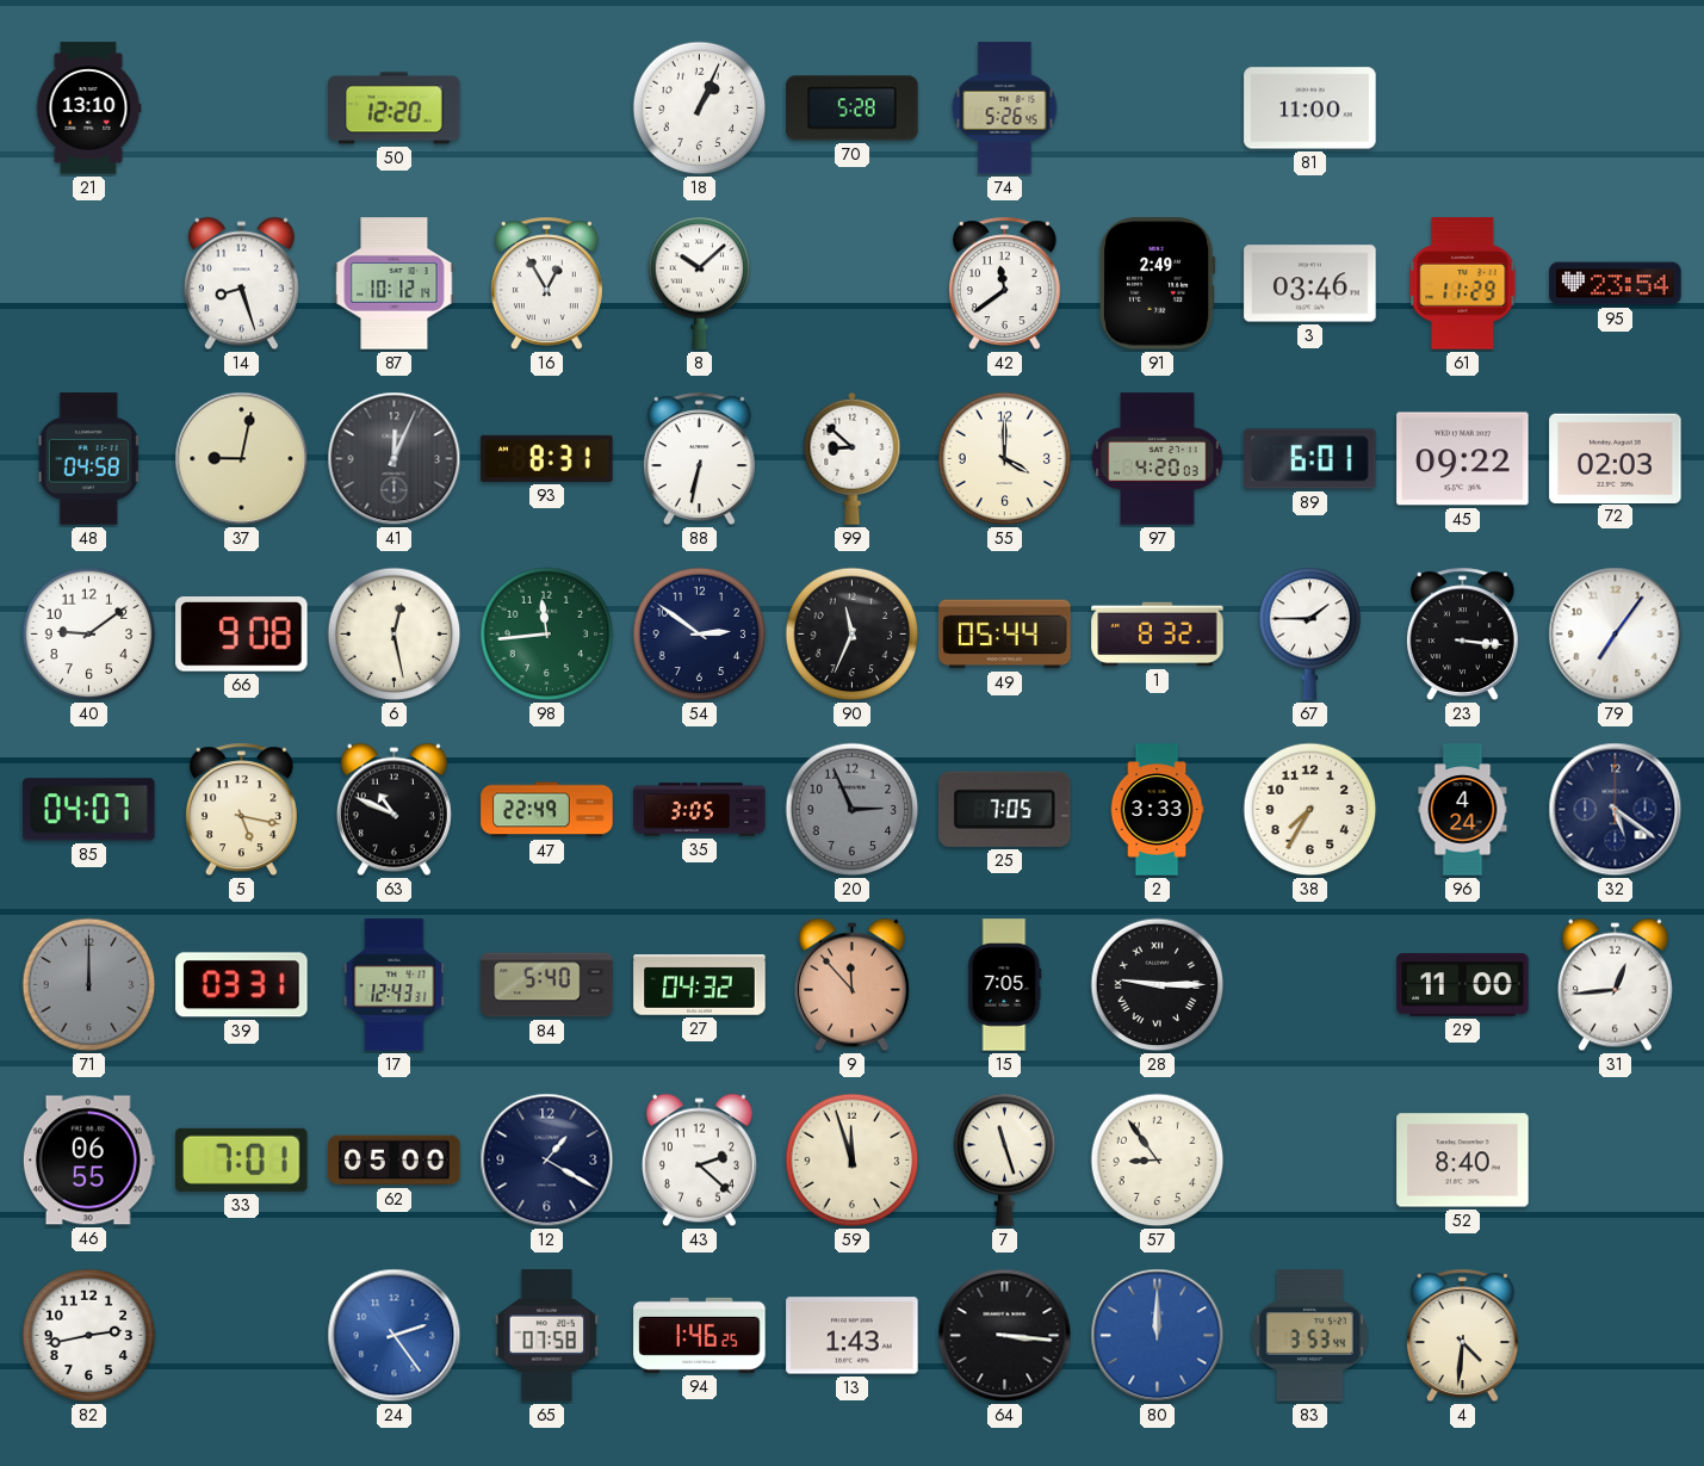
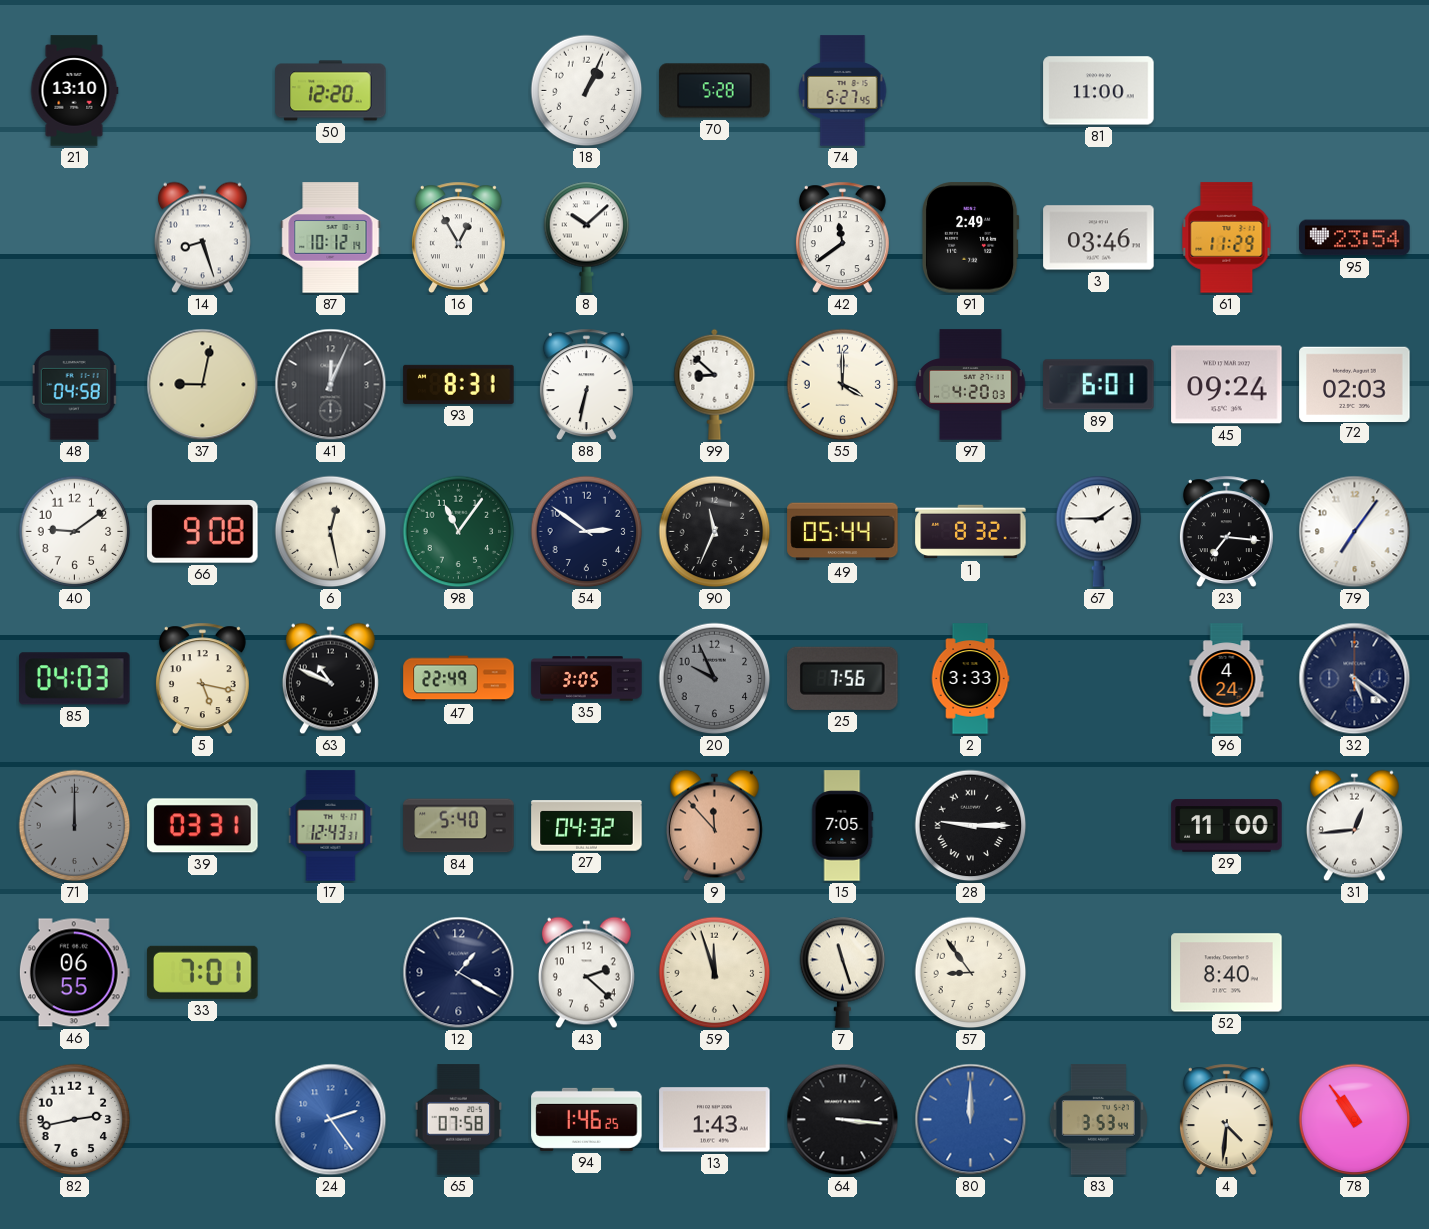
74: 5:26 -> 5:27
45: 09:22 -> 09:24
98: 11:44 -> 11:06
23: 3:16 -> 7:16
85: 04:07 -> 04:03
20: 2:56 -> 9:56
25: 7:05 -> 7:56
38: 7:35 -> none
62: 05:00 -> none
78: none -> 10:54
